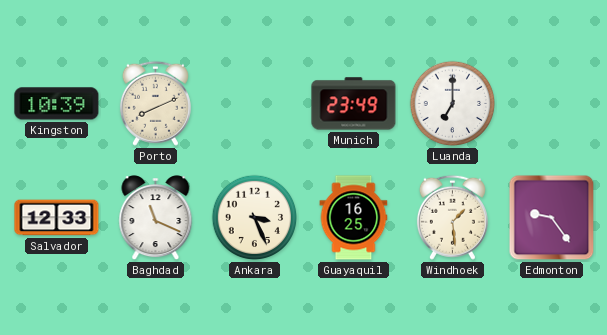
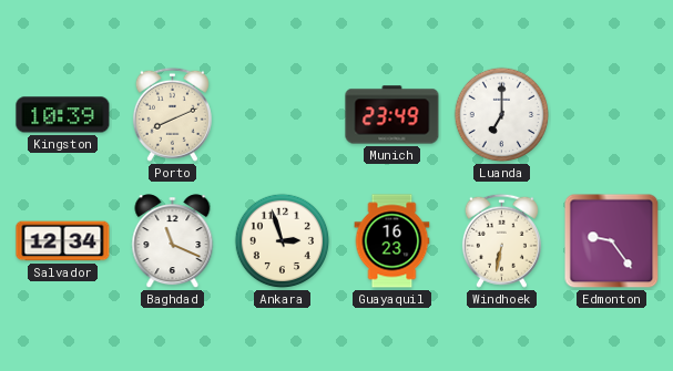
Salvador: 12:33 -> 12:34
Ankara: 3:26 -> 2:57
Guayaquil: 16:25 -> 16:23
Windhoek: 1:29 -> 6:32
